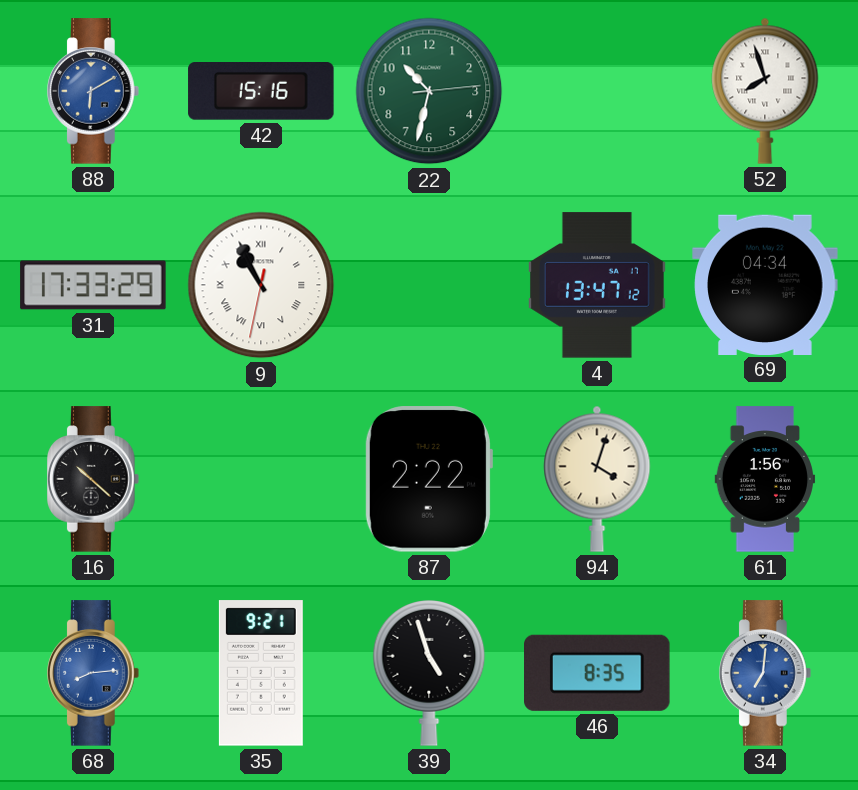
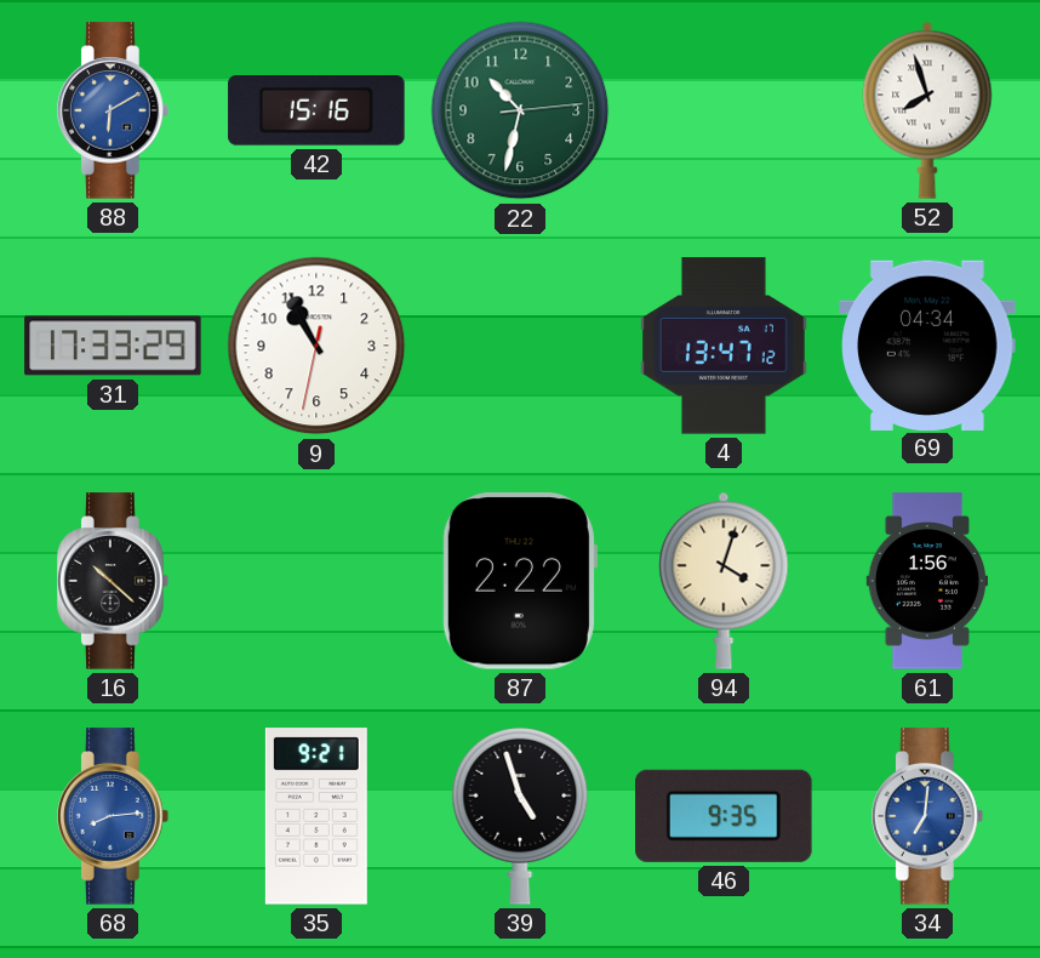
9 numerals: Roman -> Arabic
46: 8:35 -> 9:35
